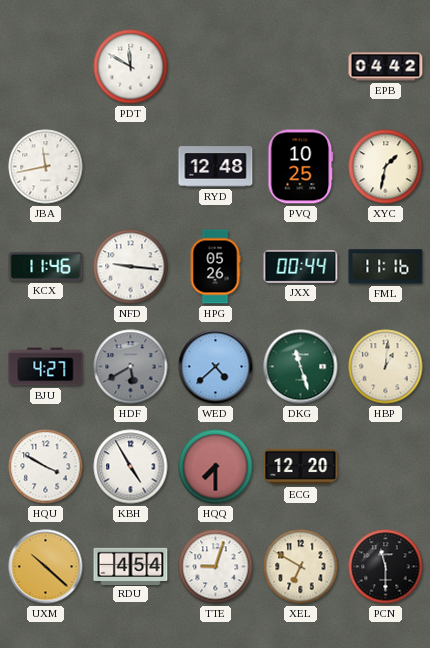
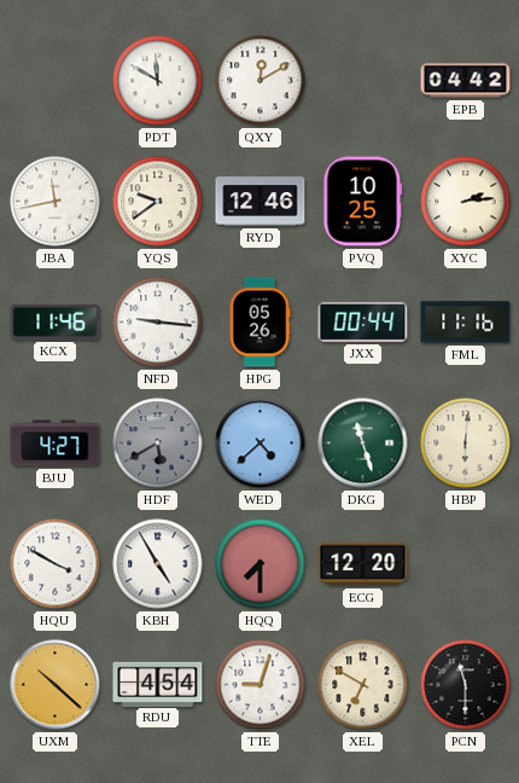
QXY: none -> 12:10
YQS: none -> 9:39
RYD: 12:48 -> 12:46
XYC: 1:32 -> 2:14
HBP: 1:01 -> 6:01
